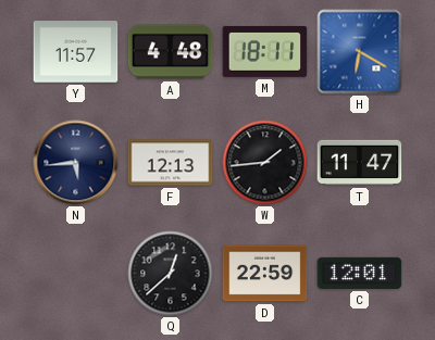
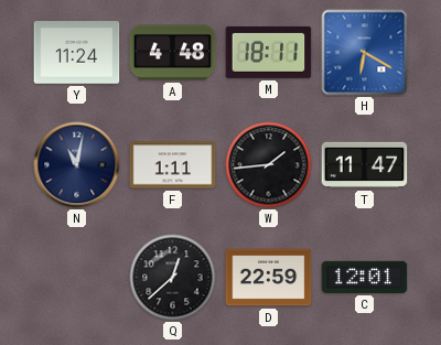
Y: 11:57 -> 11:24
N: 5:44 -> 11:02
F: 12:13 -> 1:11
